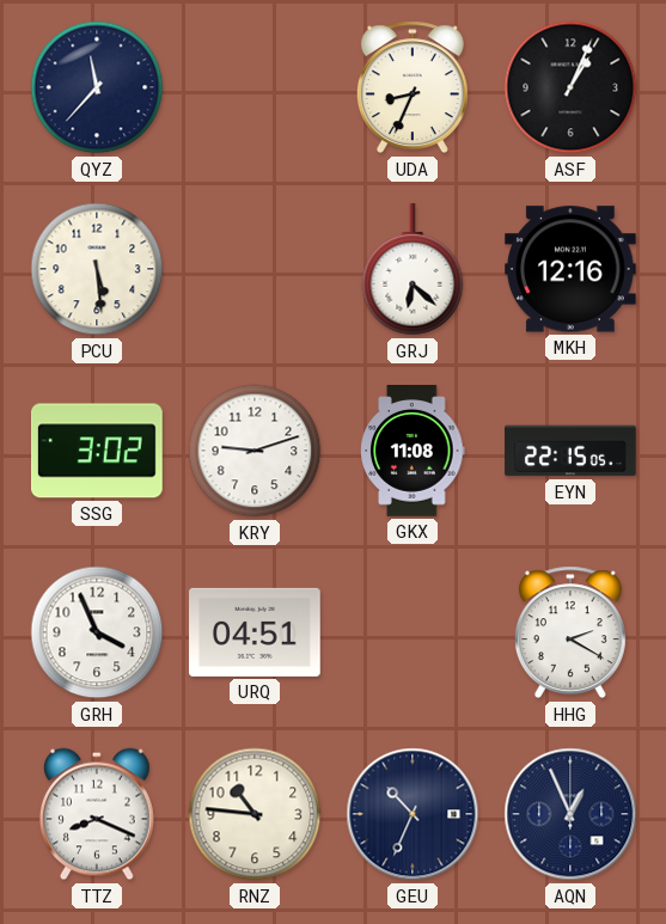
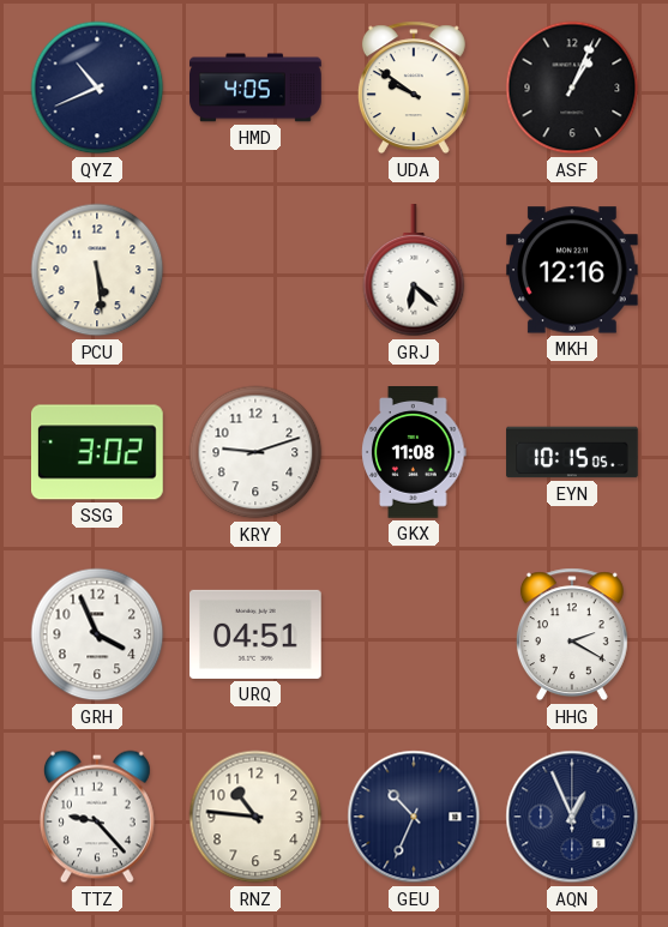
QYZ: 11:37 -> 10:41
HMD: none -> 4:05
UDA: 8:34 -> 9:51
EYN: 22:15 -> 10:15
TTZ: 8:19 -> 9:23
